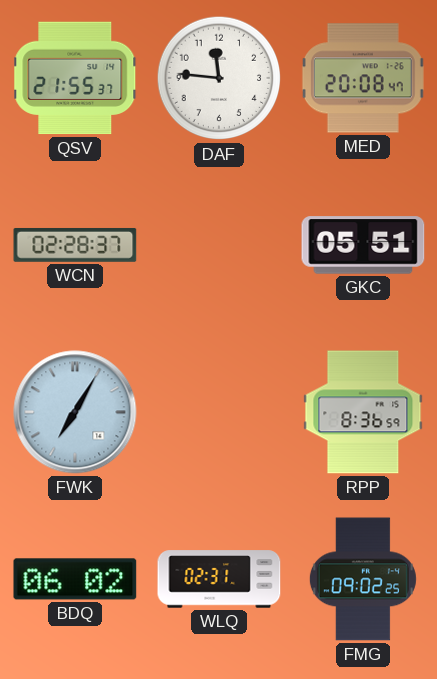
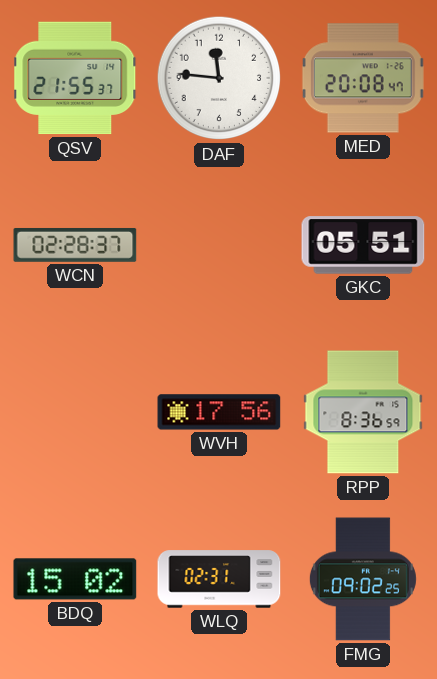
FWK: 7:05 -> none
WVH: none -> 17:56
BDQ: 06:02 -> 15:02
